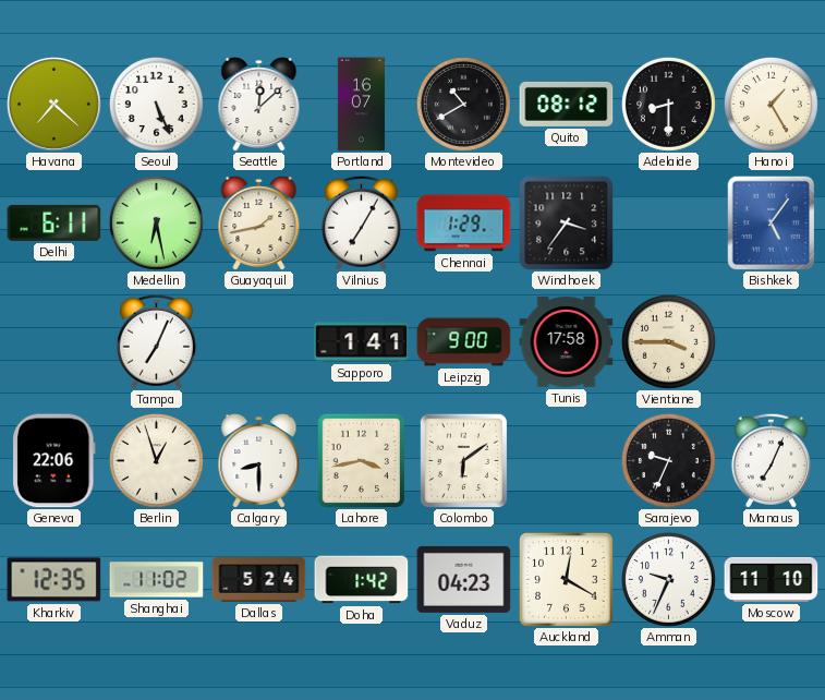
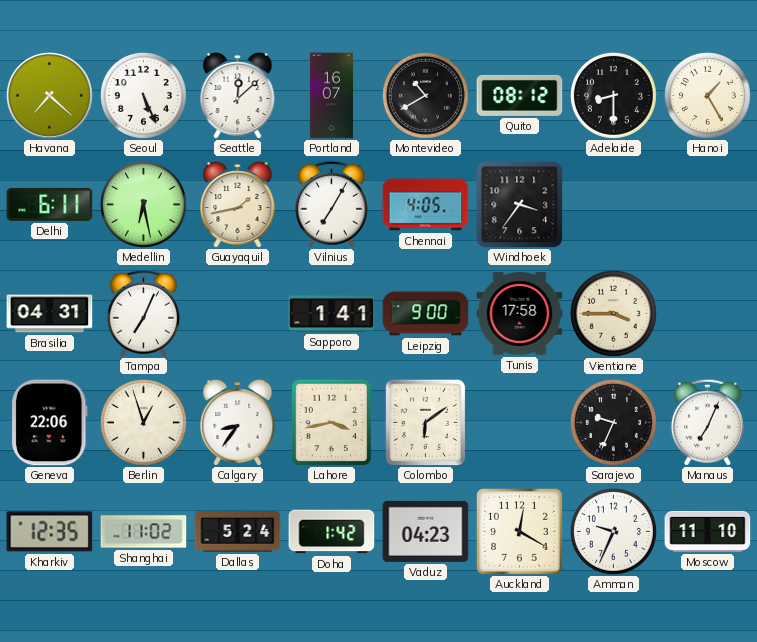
Chennai: 1:29 -> 4:05
Bishkek: 5:06 -> none
Brasilia: none -> 04:31
Calgary: 8:30 -> 8:36
